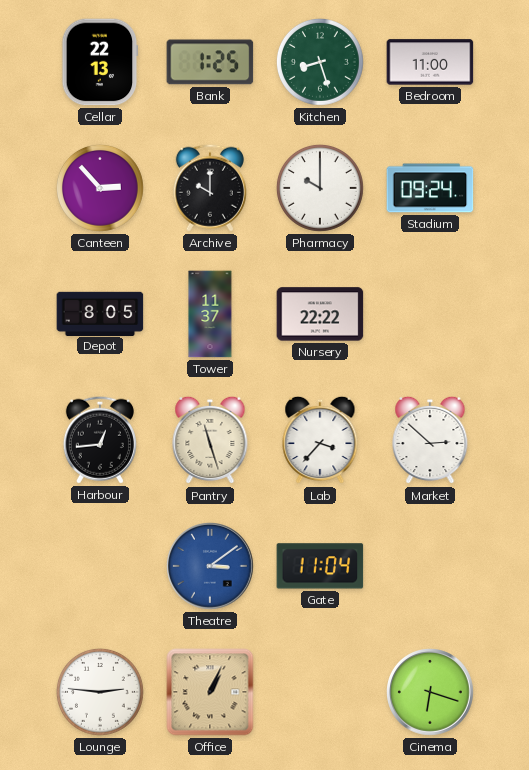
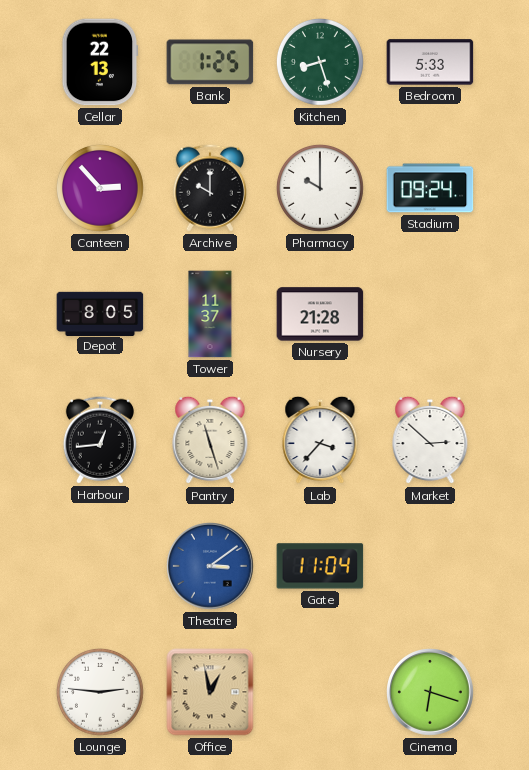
Bedroom: 11:00 -> 5:33
Nursery: 22:22 -> 21:28
Office: 1:04 -> 12:58
